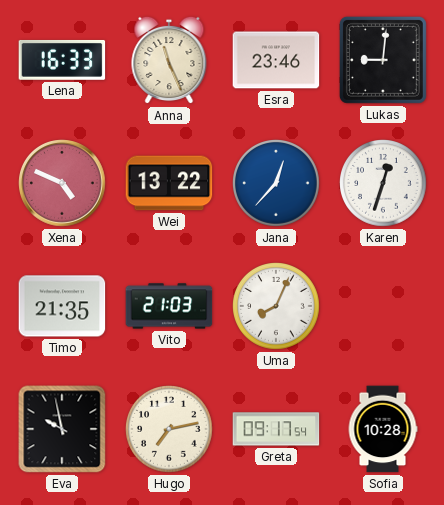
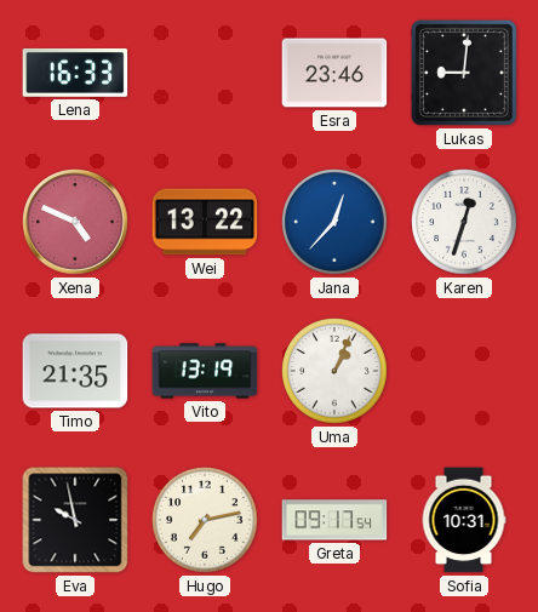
Anna: 11:26 -> none
Vito: 21:03 -> 13:19
Uma: 8:04 -> 1:04
Sofia: 10:28 -> 10:31
